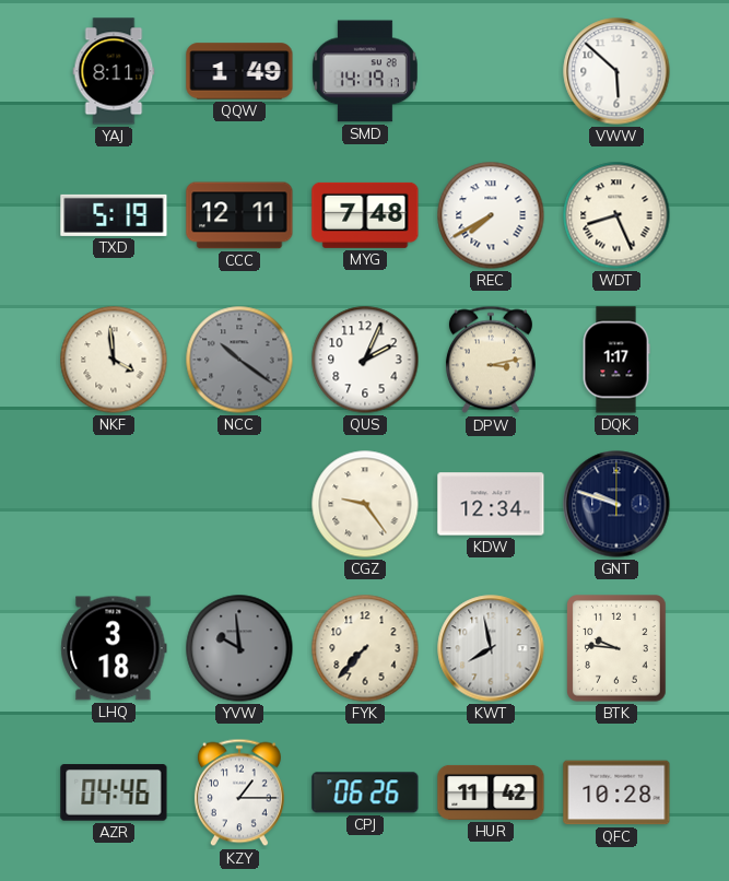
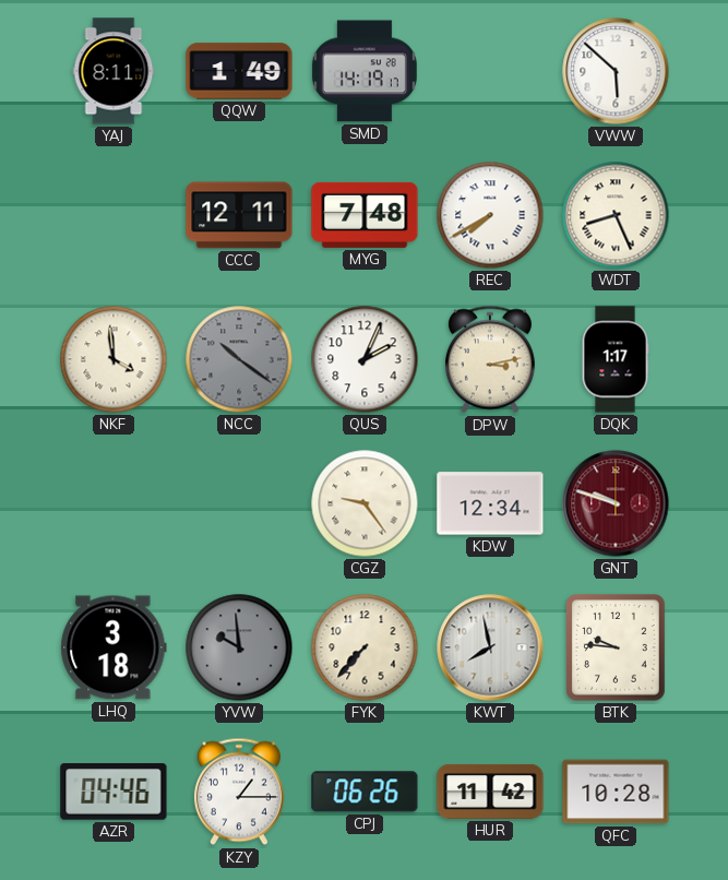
TXD: 5:19 -> none
GNT dial: navy -> burgundy
